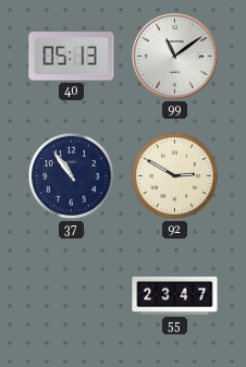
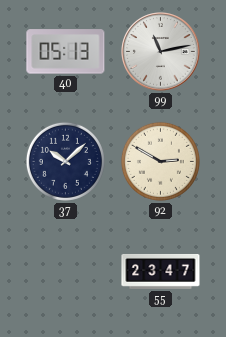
99: 11:09 -> 11:13
37: 10:54 -> 10:08
